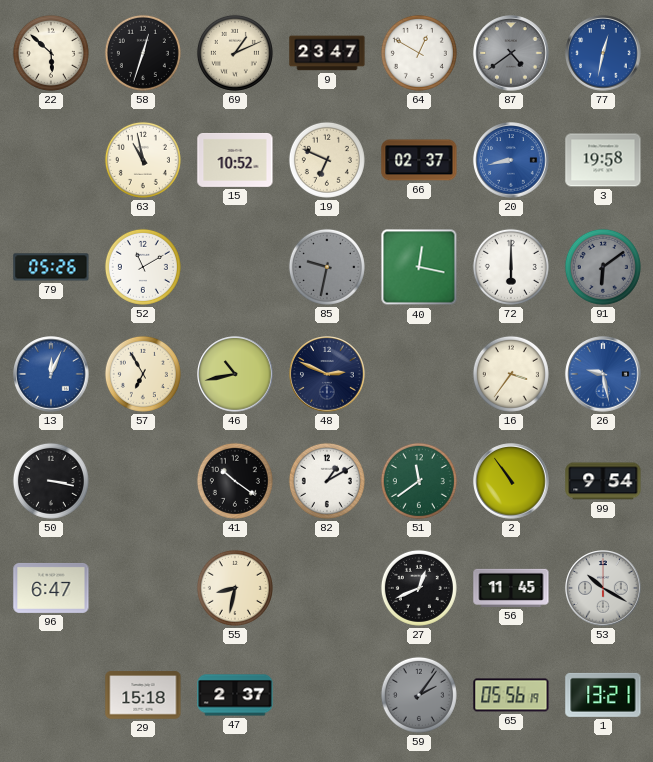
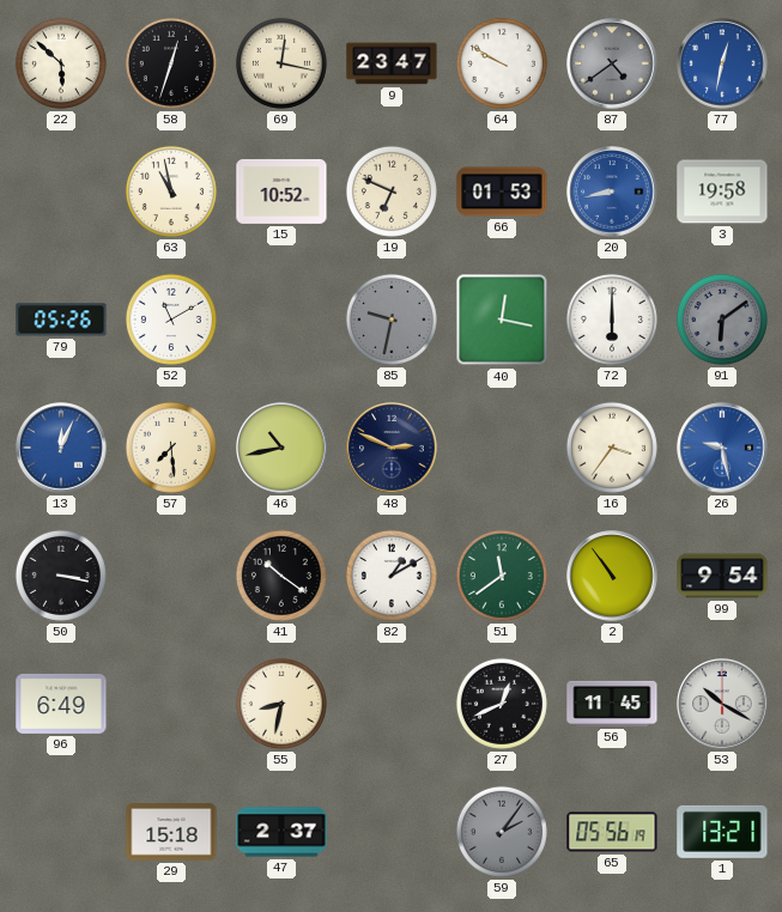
69: 1:11 -> 12:17
64: 12:50 -> 9:50
66: 02:37 -> 01:53
57: 6:55 -> 7:29
96: 6:47 -> 6:49
